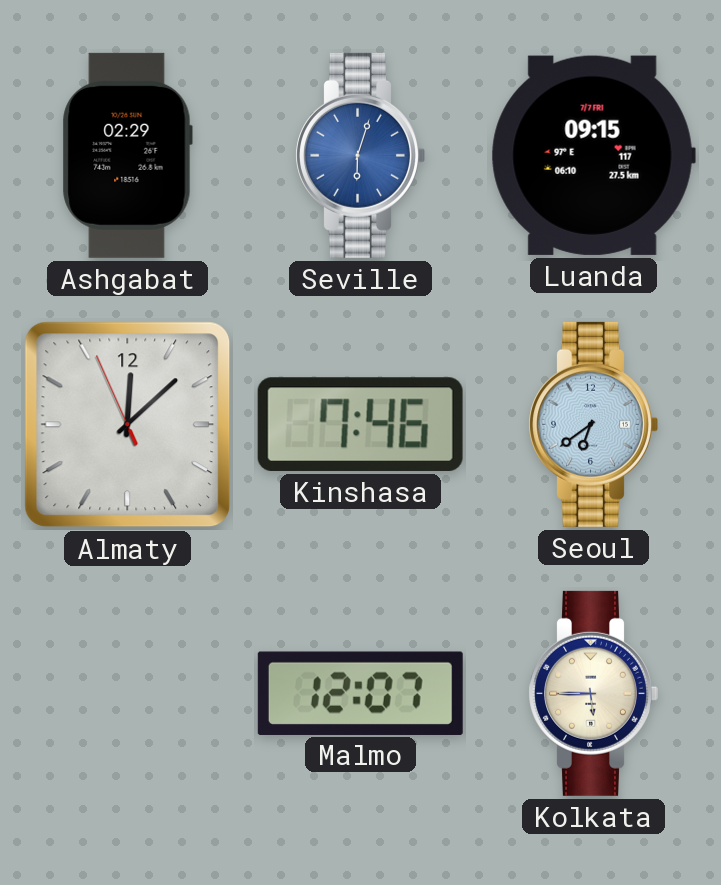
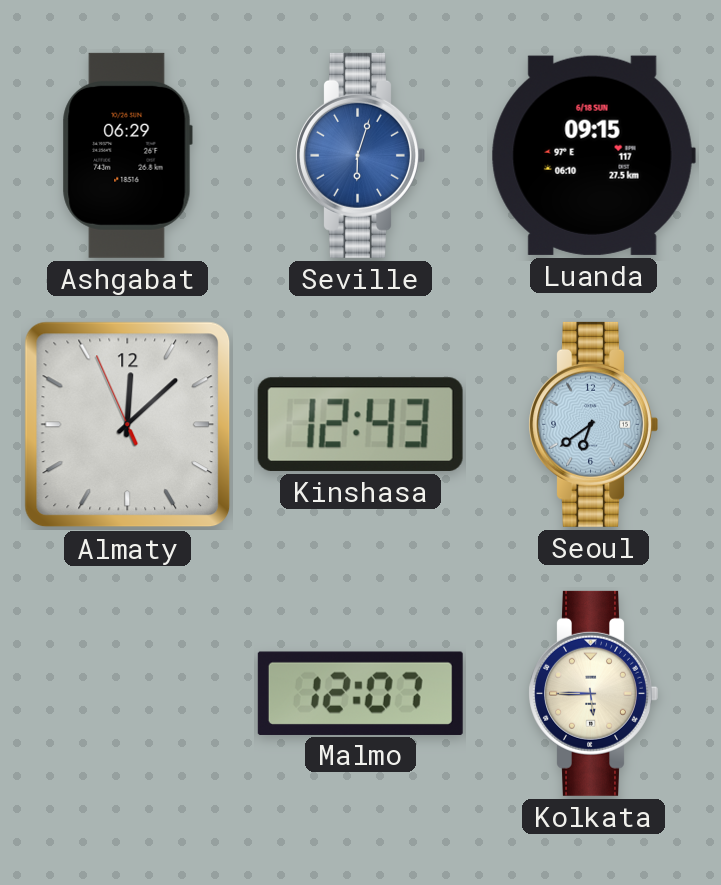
Ashgabat: 02:29 -> 06:29
Luanda date: 7/7 FRI -> 6/18 SUN
Kinshasa: 7:46 -> 12:43
